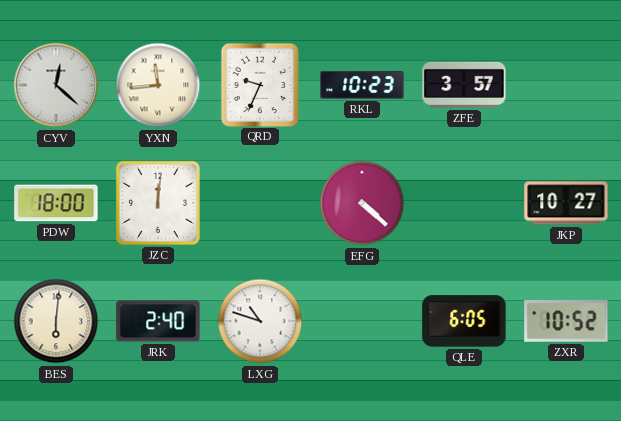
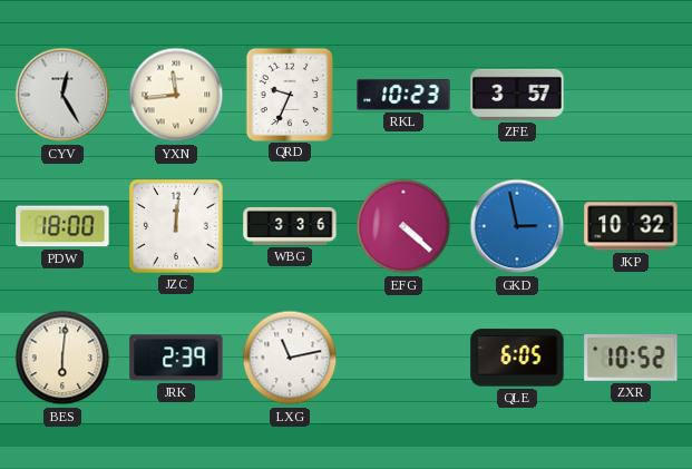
CYV: 12:22 -> 12:25
WBG: none -> 3:36
GKD: none -> 2:58
JKP: 10:27 -> 10:32
JRK: 2:40 -> 2:39
LXG: 10:48 -> 11:13
